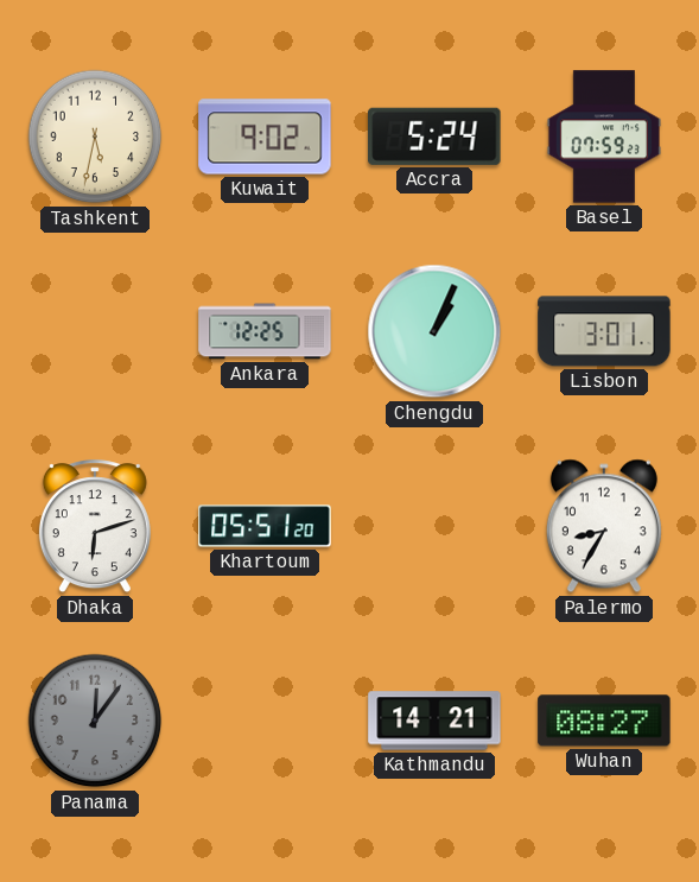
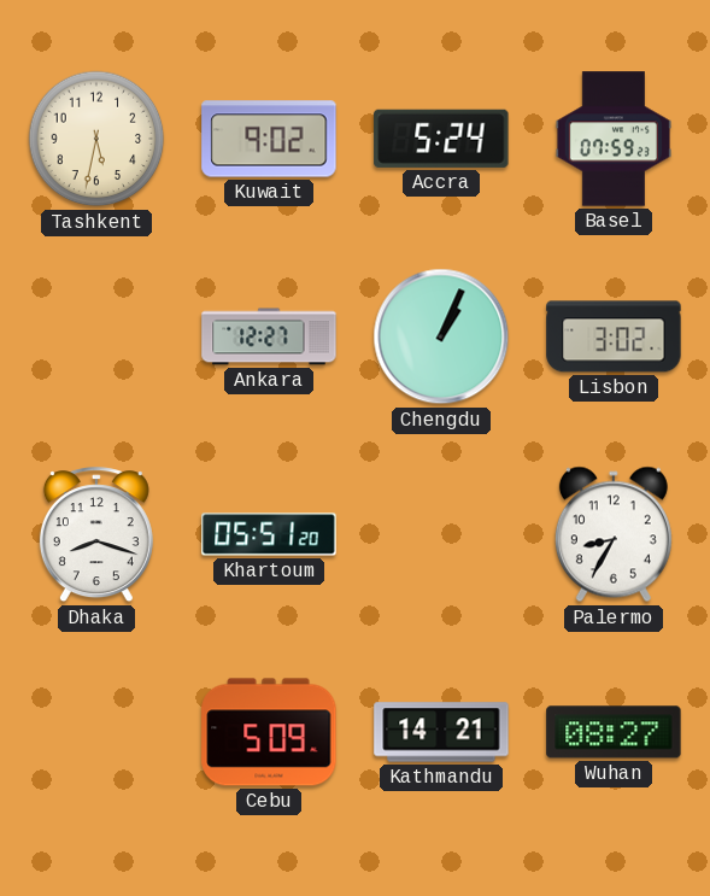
Ankara: 12:25 -> 12:27
Lisbon: 3:01 -> 3:02
Dhaka: 6:12 -> 8:18
Panama: 12:06 -> none
Cebu: none -> 5:09
